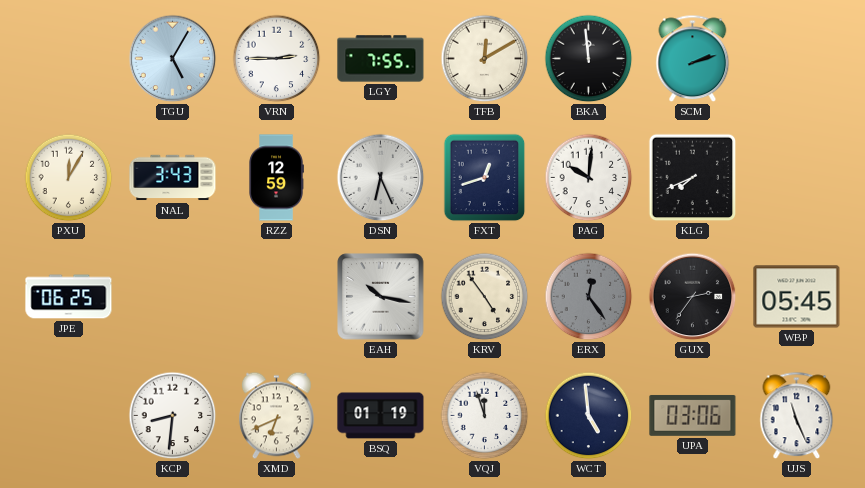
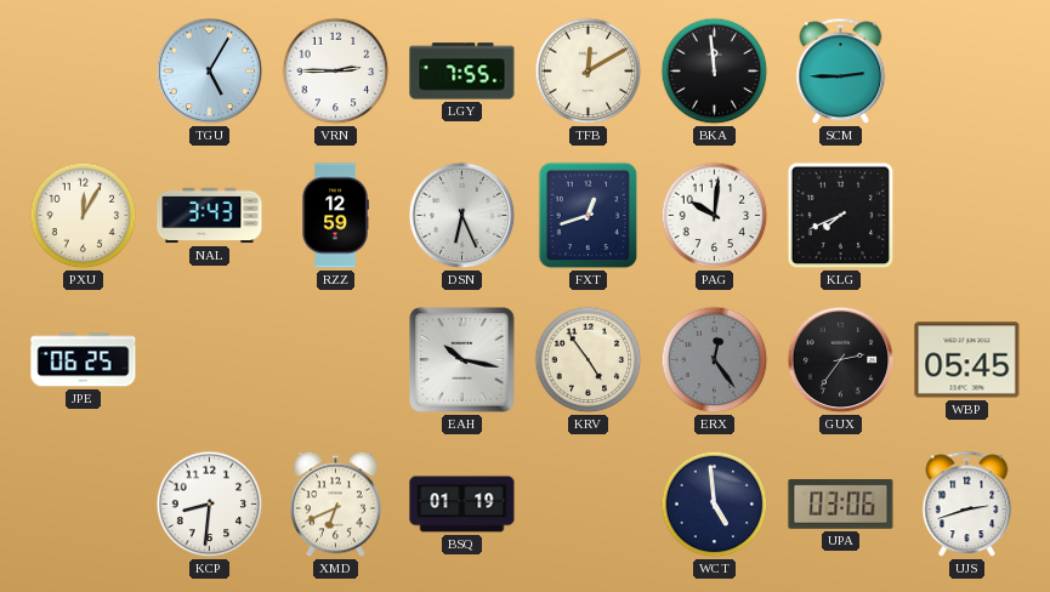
SCM: 2:12 -> 2:45
VQJ: 11:57 -> none
UJS: 11:26 -> 2:42
